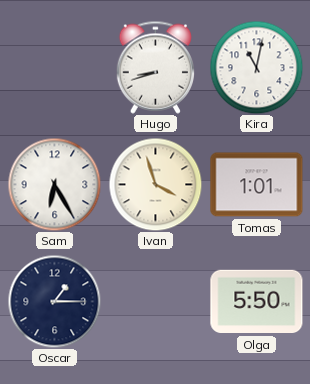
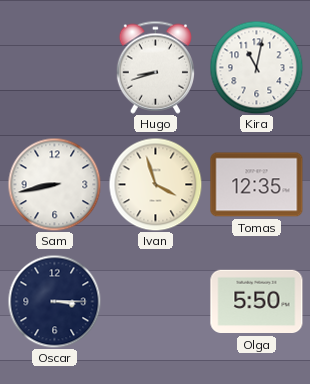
Sam: 6:25 -> 8:43
Tomas: 1:01 -> 12:35
Oscar: 1:15 -> 3:15
